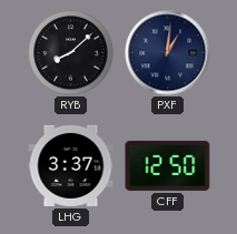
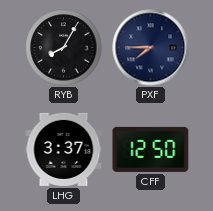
RYB: 8:08 -> 8:05
PXF: 1:01 -> 7:45
